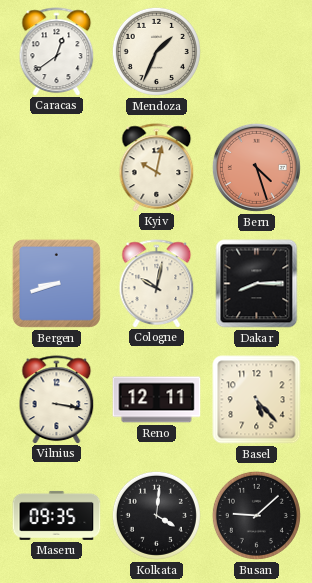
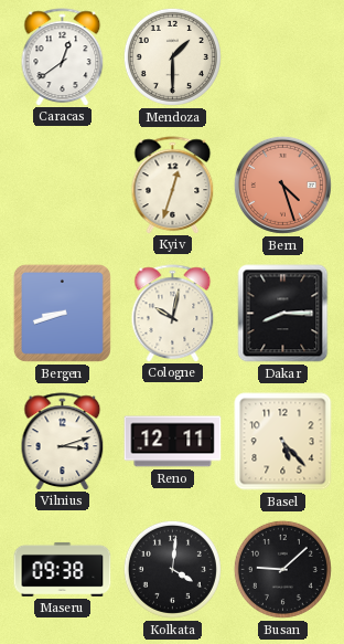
Mendoza: 1:34 -> 1:30
Kyiv: 10:02 -> 12:33
Vilnius: 3:17 -> 3:12
Maseru: 09:35 -> 09:38
